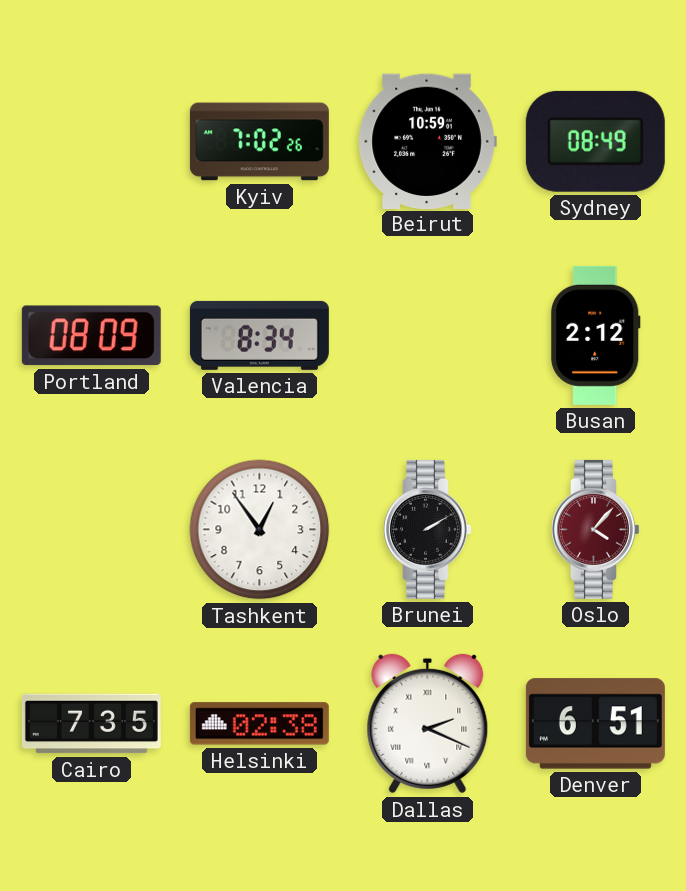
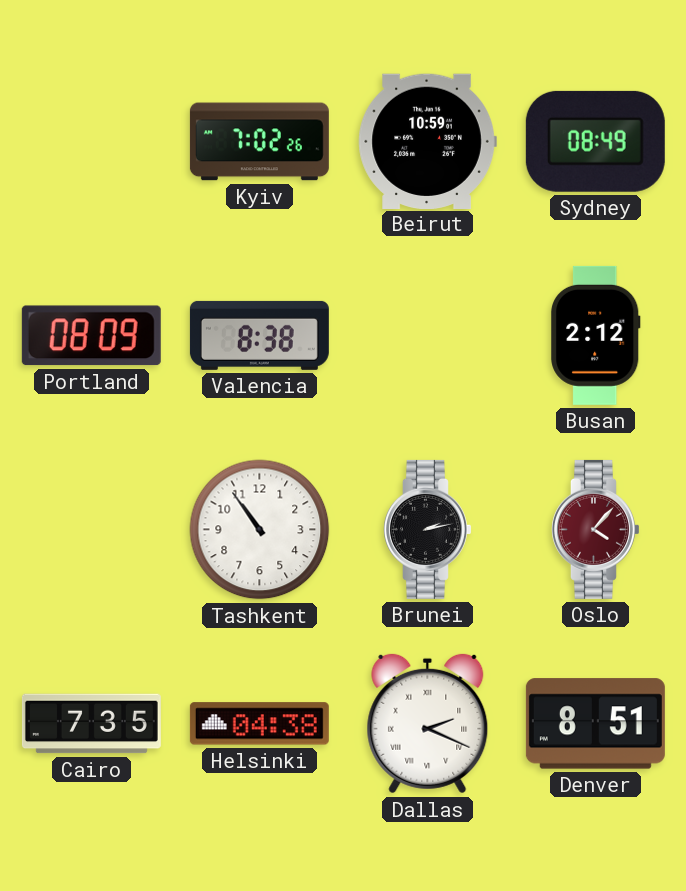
Valencia: 8:34 -> 8:38
Tashkent: 12:54 -> 10:54
Brunei: 2:10 -> 2:13
Helsinki: 02:38 -> 04:38
Denver: 6:51 -> 8:51
